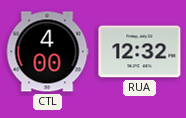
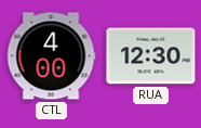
RUA: 12:32 -> 12:30
